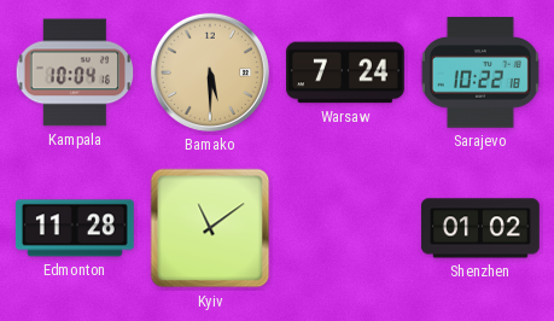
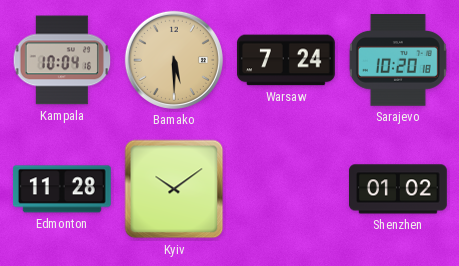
Sarajevo: 10:22 -> 10:20
Kyiv: 11:09 -> 10:09
